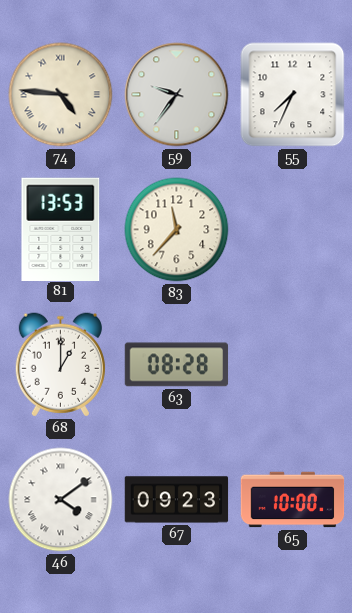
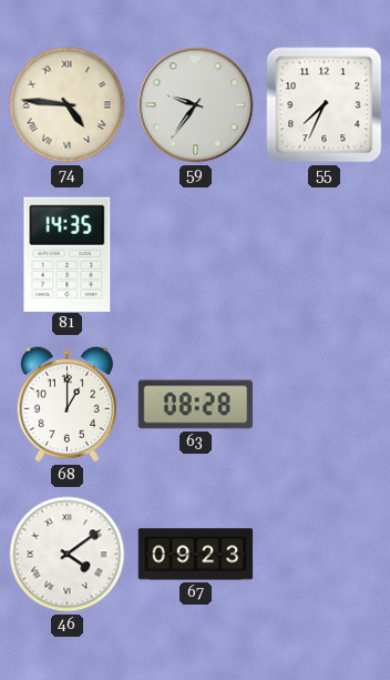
81: 13:53 -> 14:35
83: 11:37 -> none
65: 10:00 -> none
